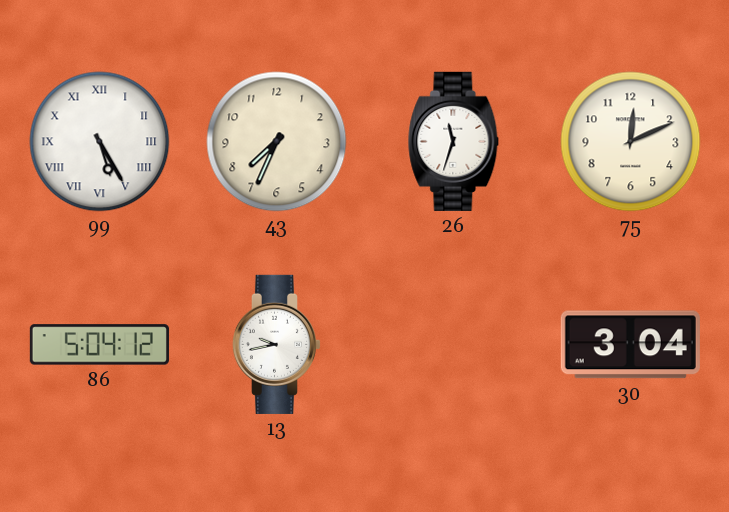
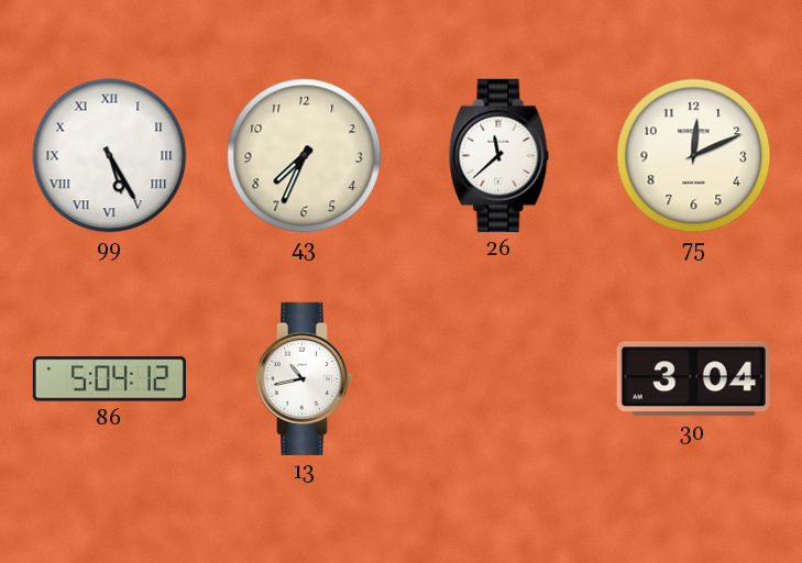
26: 11:33 -> 11:38
13: 9:43 -> 10:43
